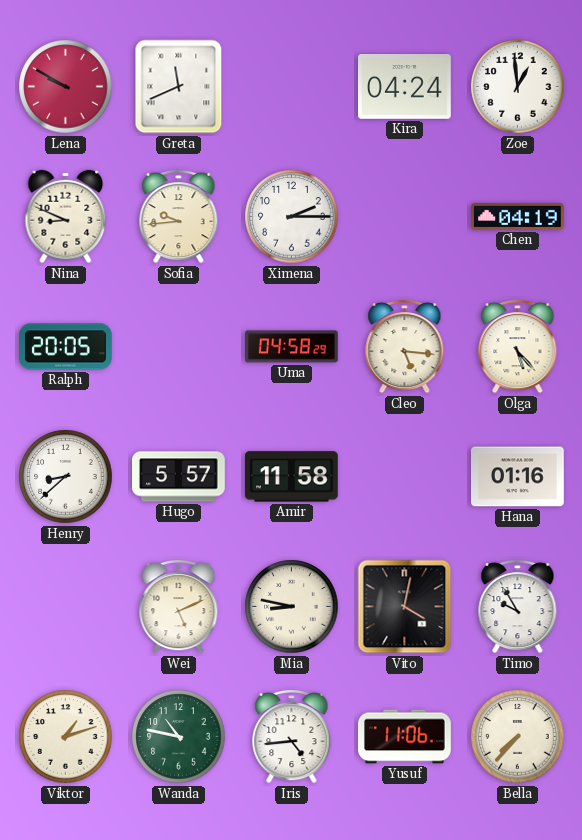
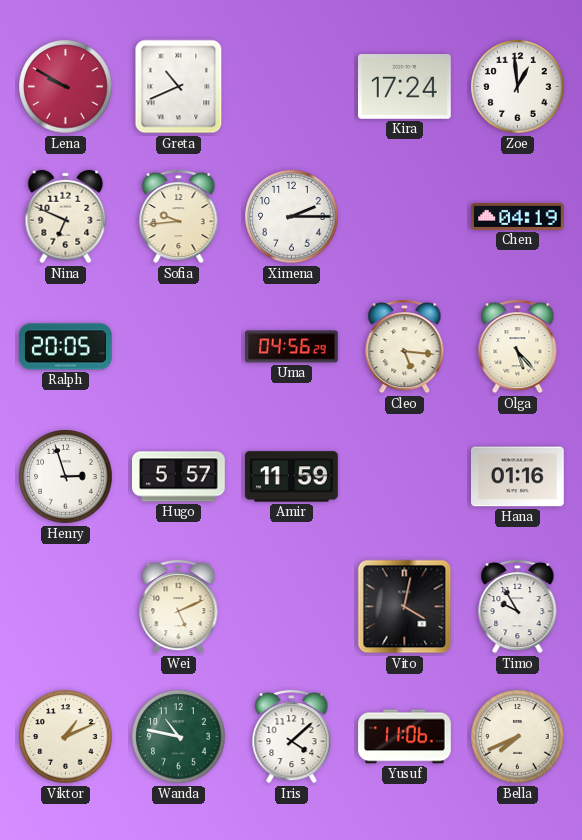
Greta: 11:41 -> 10:41
Kira: 04:24 -> 17:24
Nina: 8:49 -> 6:49
Uma: 04:58 -> 04:56
Henry: 8:38 -> 2:57
Amir: 11:58 -> 11:59
Mia: 8:47 -> none
Viktor: 1:12 -> 1:11
Iris: 4:44 -> 4:08
Bella: 7:37 -> 7:41
